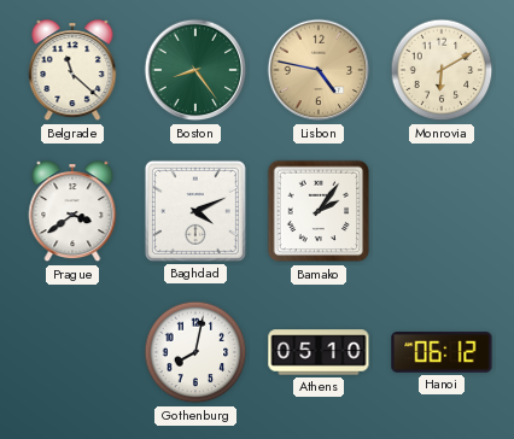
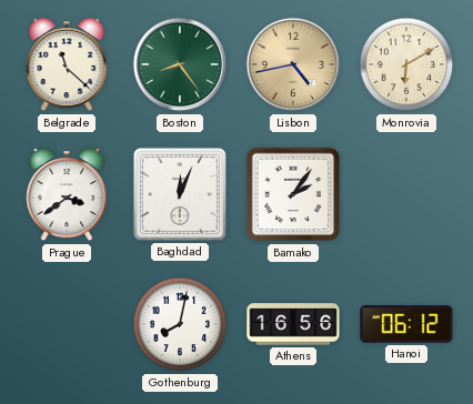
Lisbon: 4:47 -> 4:43
Baghdad: 4:11 -> 12:04
Athens: 05:10 -> 16:56
